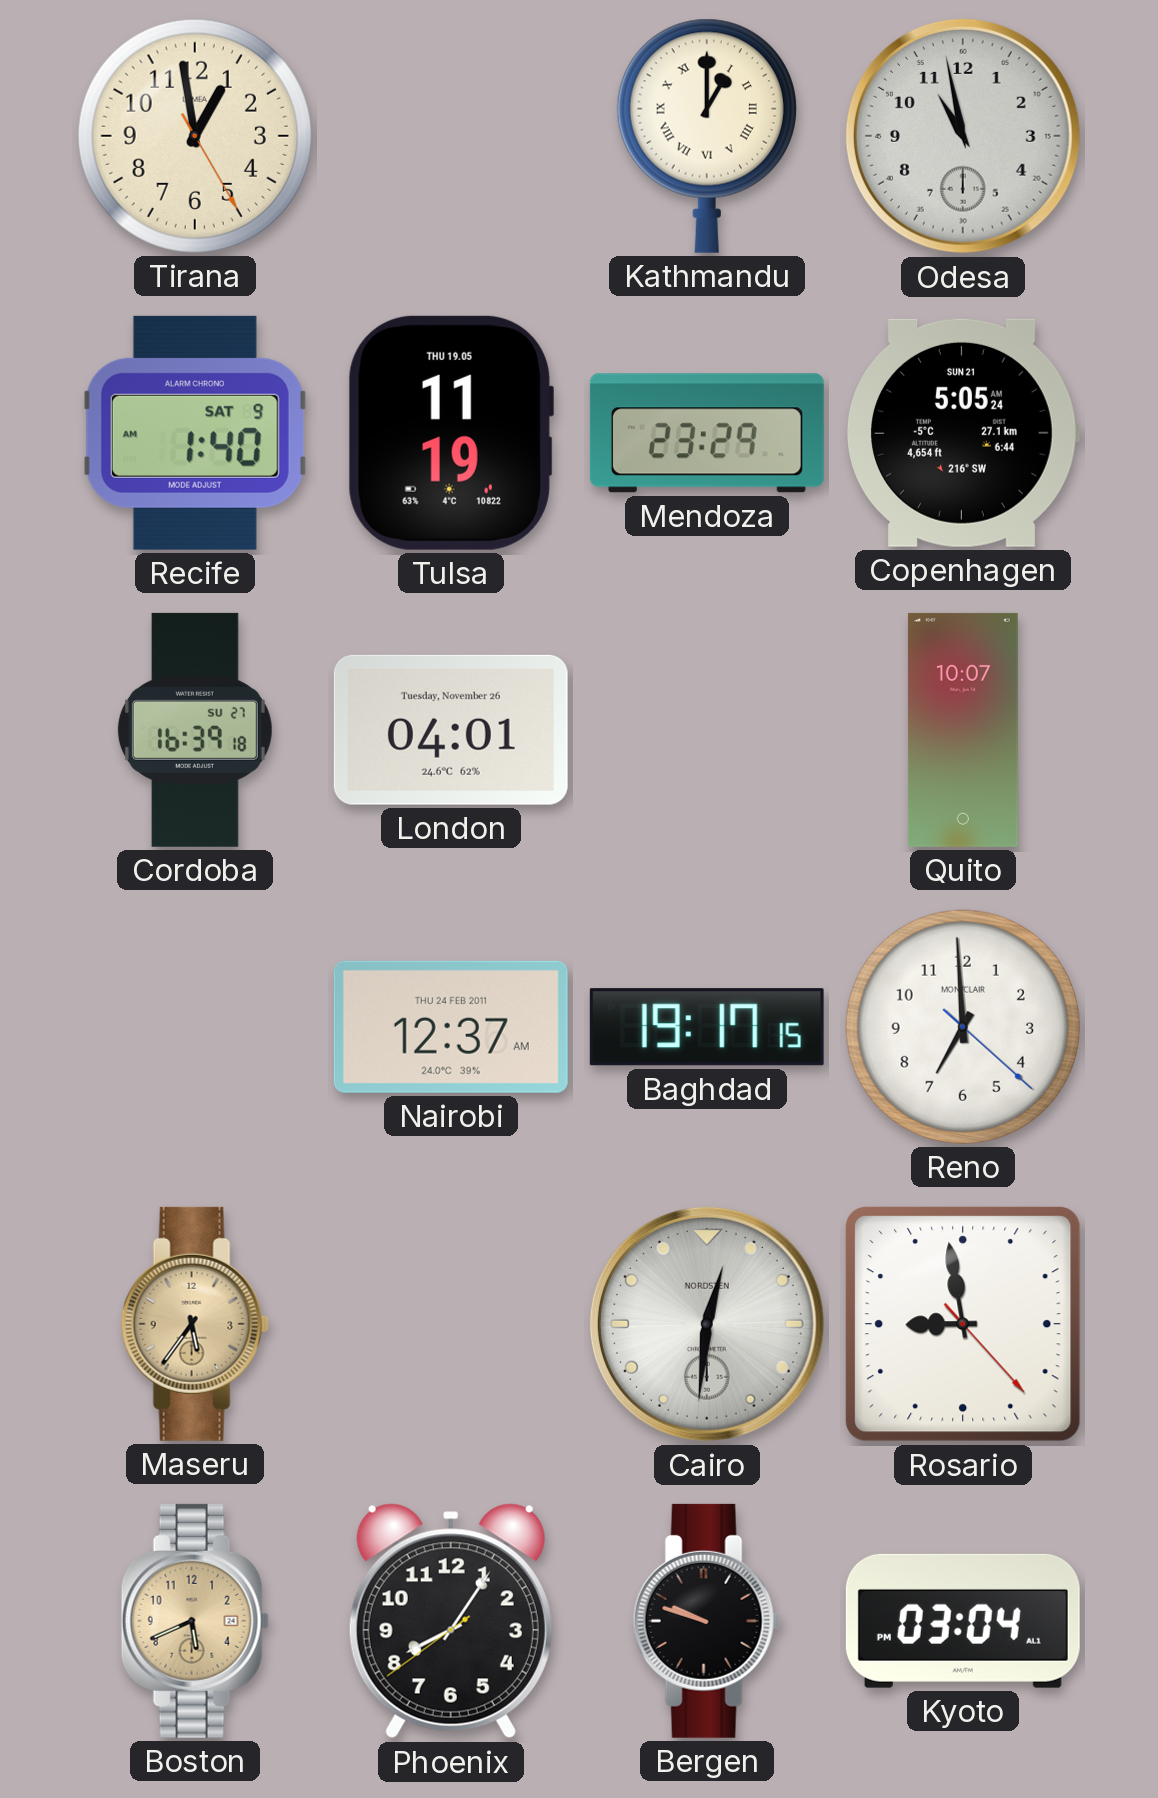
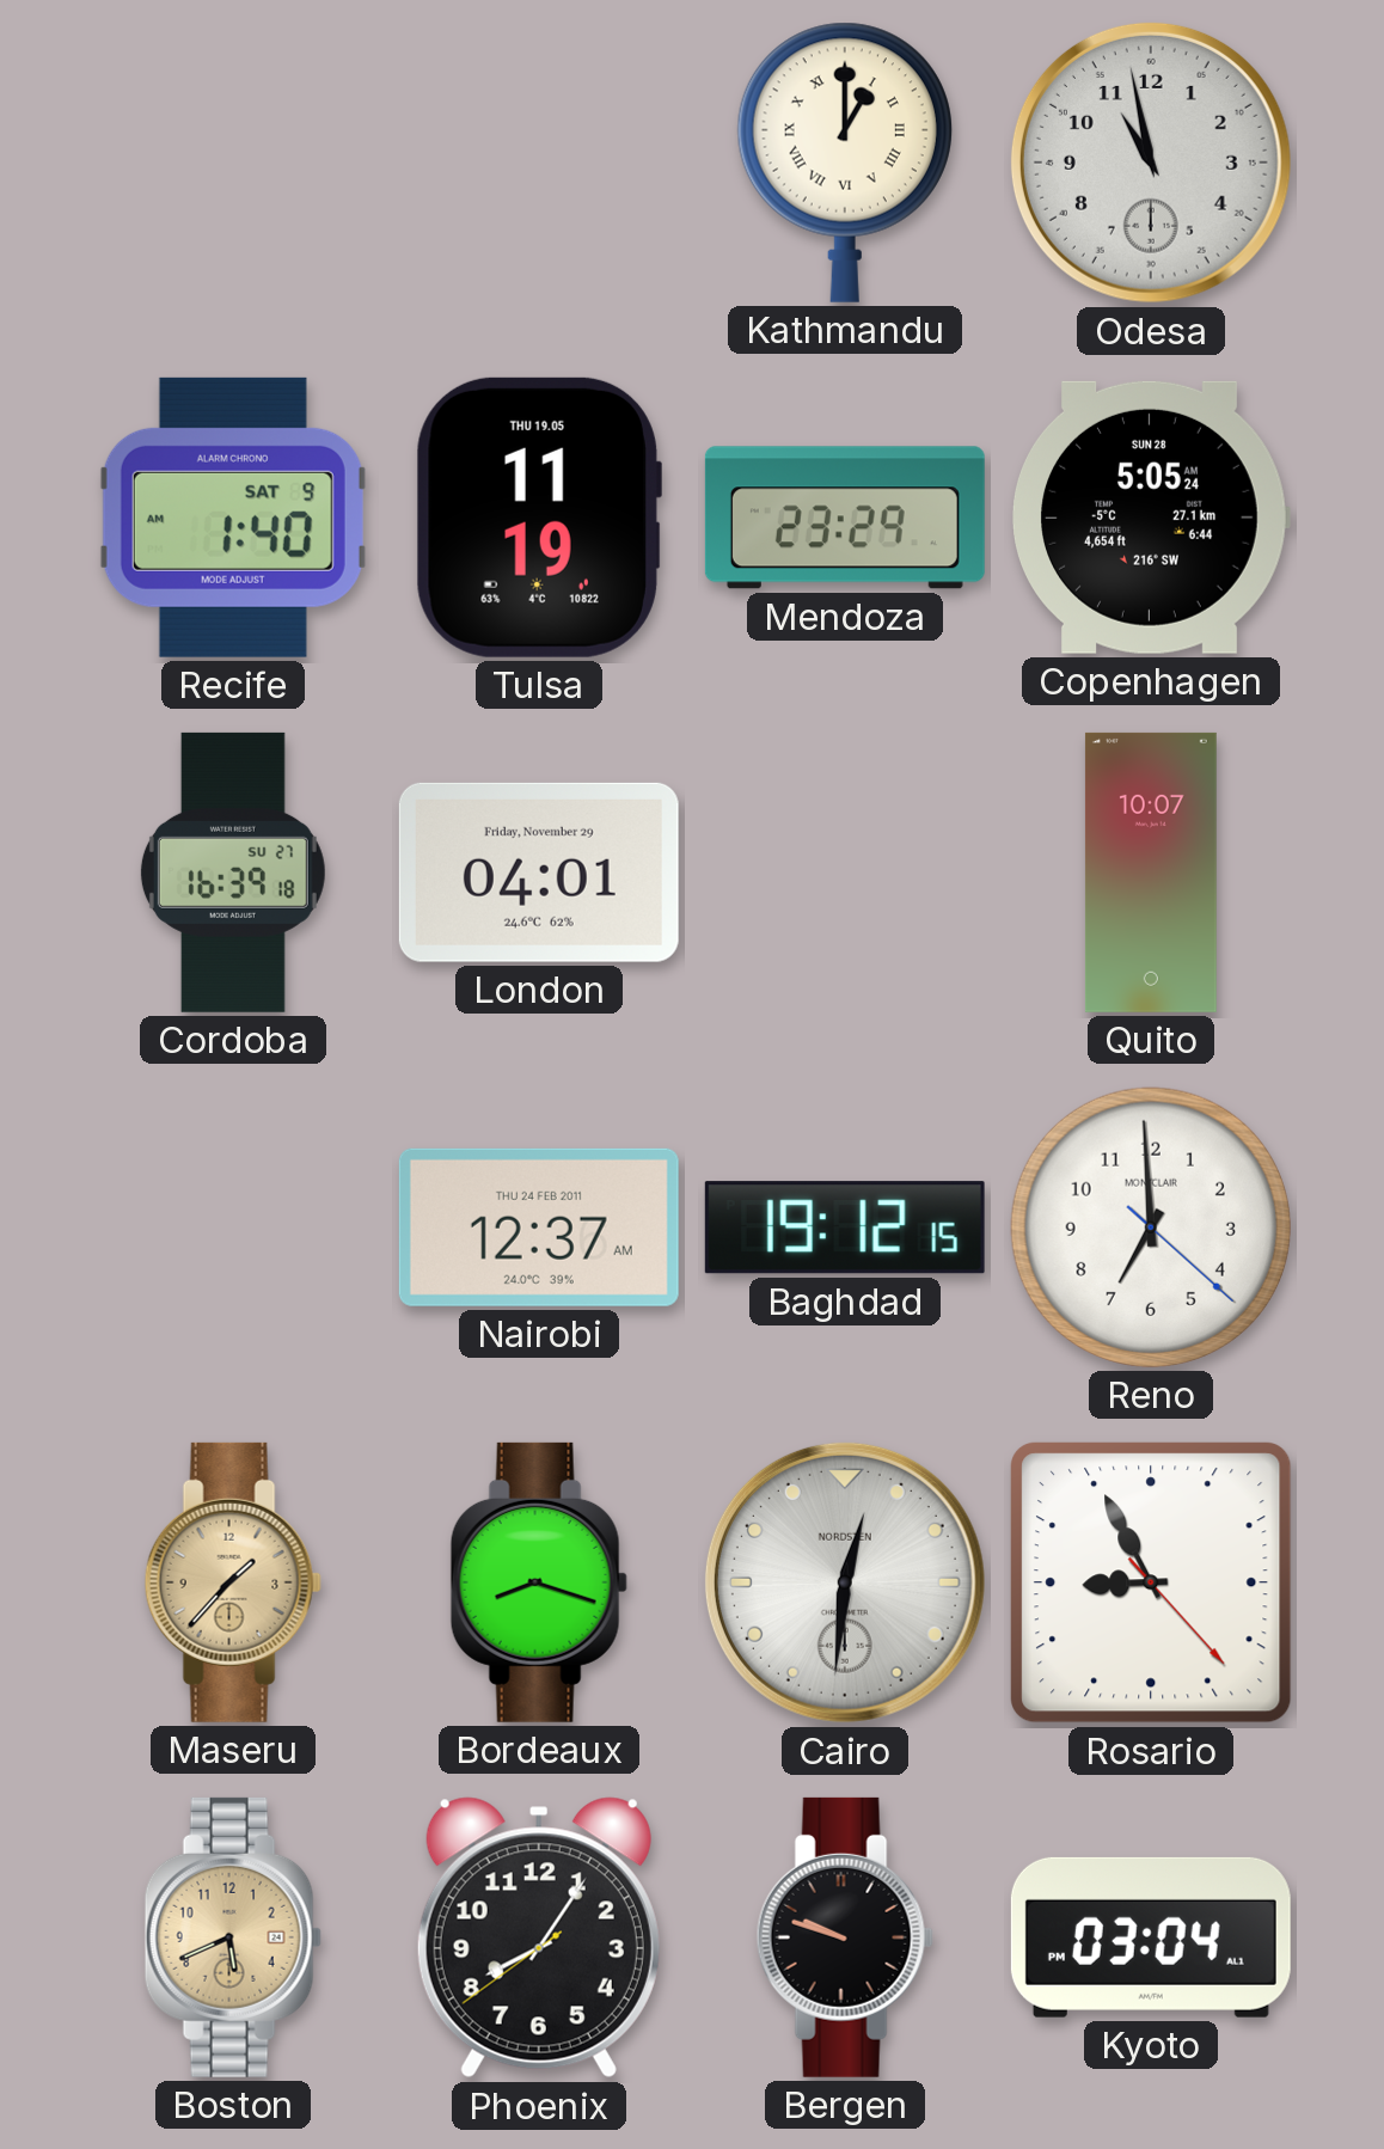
Tirana: 12:58 -> none
Copenhagen date: SUN 21 -> SUN 28
London date: Tuesday, November 26 -> Friday, November 29
Baghdad: 19:17 -> 19:12
Maseru: 5:36 -> 1:37
Bordeaux: none -> 8:18
Rosario: 8:58 -> 8:55
